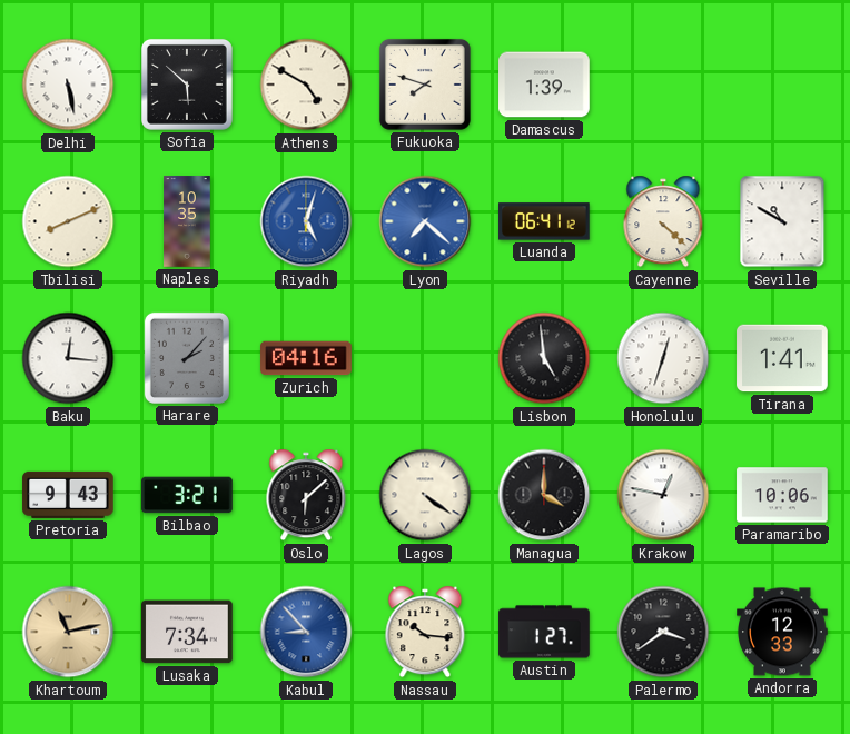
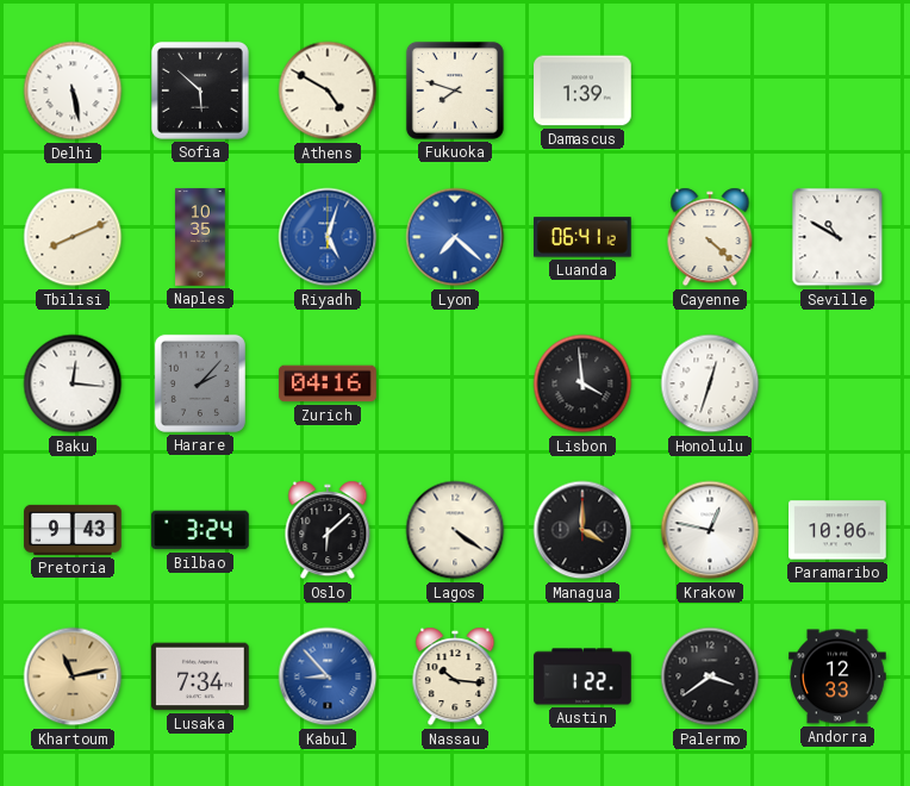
Lisbon: 4:59 -> 3:59
Tirana: 1:41 -> none
Bilbao: 3:21 -> 3:24
Austin: 1:27 -> 1:22
